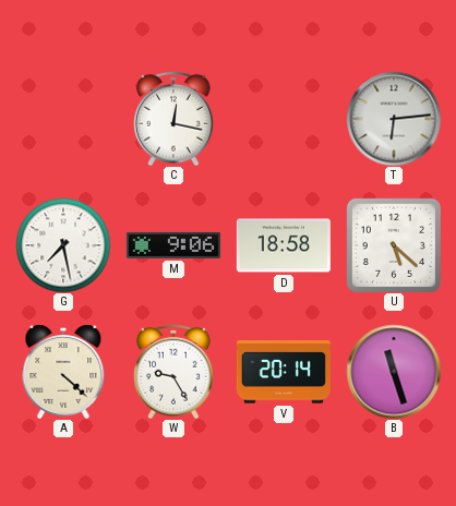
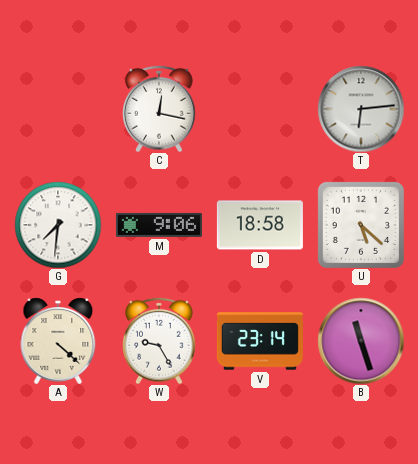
G: 7:28 -> 7:31
V: 20:14 -> 23:14
